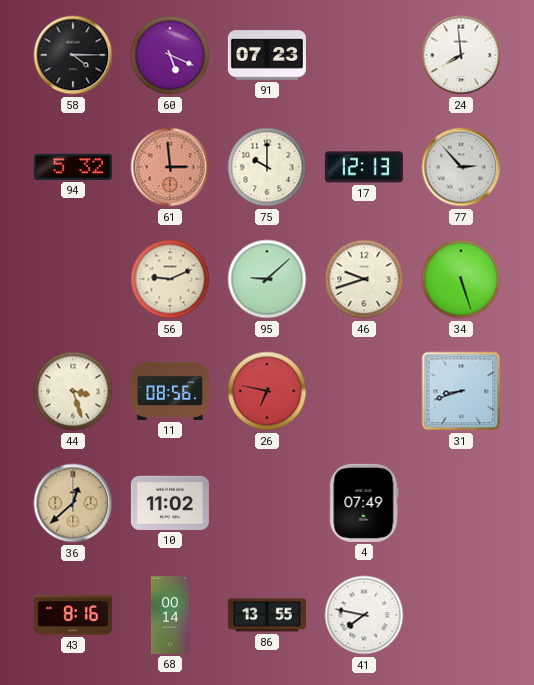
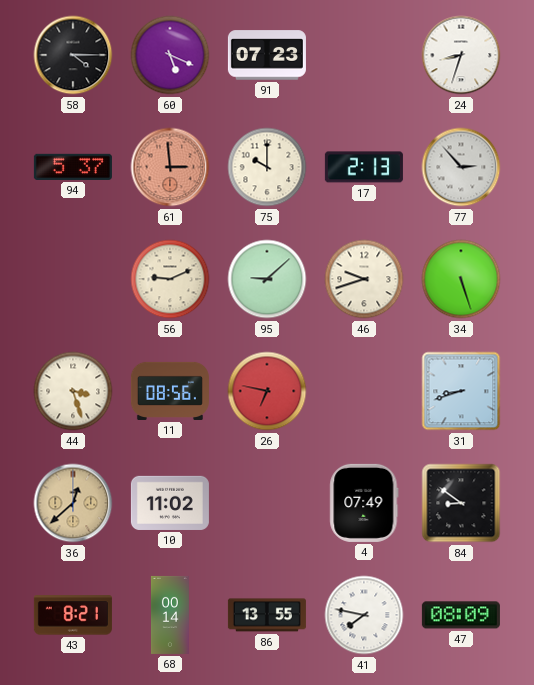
24: 7:59 -> 8:33
94: 5:32 -> 5:37
17: 12:13 -> 2:13
84: none -> 8:51
43: 8:16 -> 8:21
47: none -> 08:09
